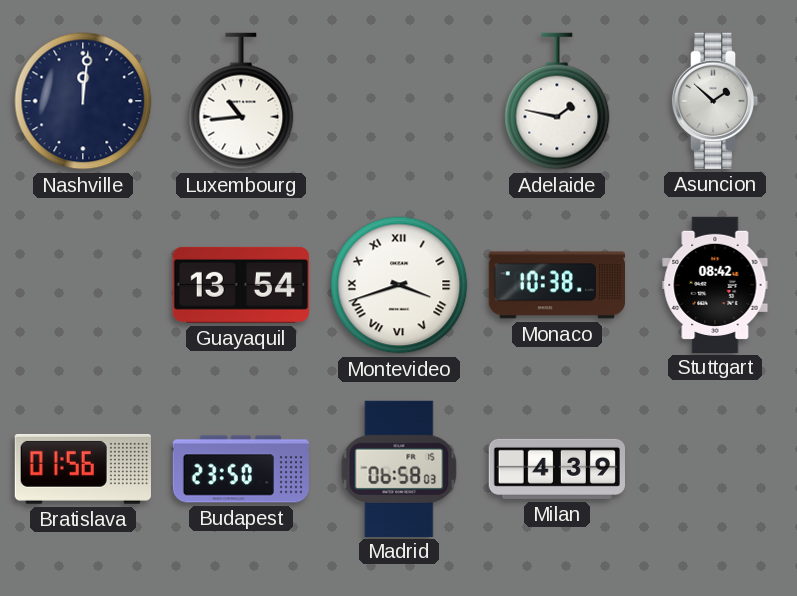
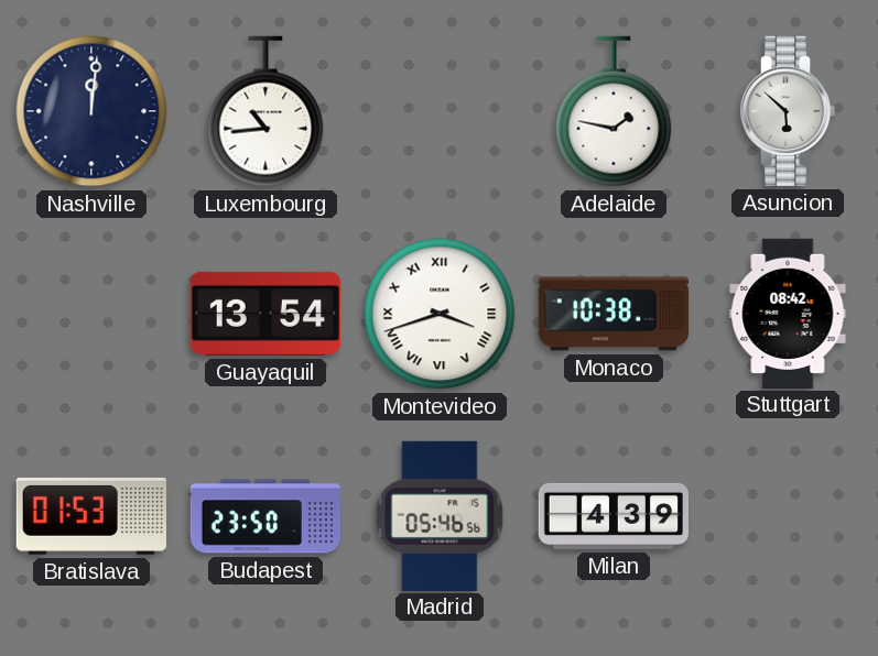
Asuncion: 1:52 -> 5:52
Bratislava: 01:56 -> 01:53
Madrid: 06:58 -> 05:46
